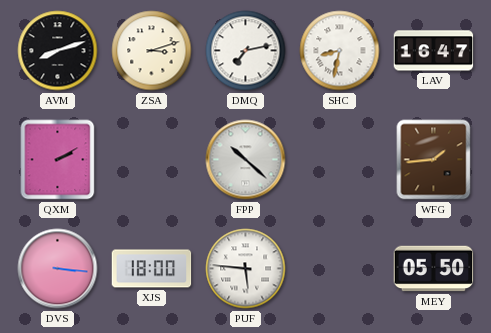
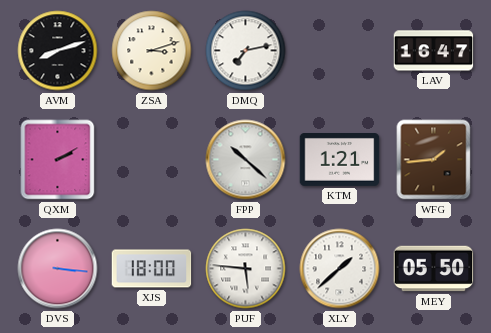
SHC: 8:32 -> none
KTM: none -> 1:21
XLY: none -> 1:38
